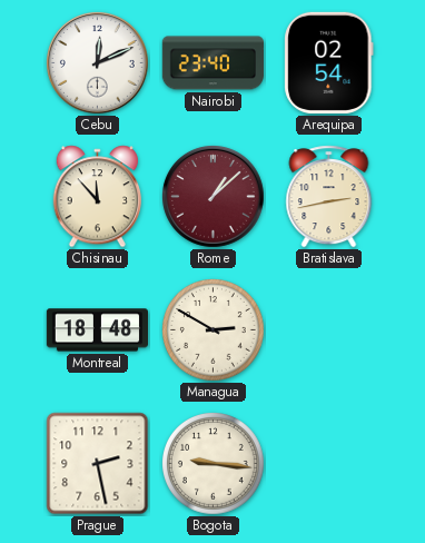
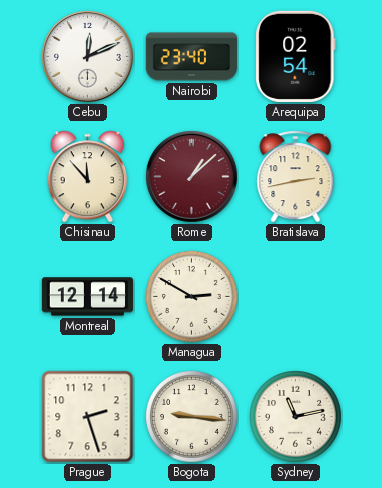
Montreal: 18:48 -> 12:14
Prague: 2:28 -> 2:27
Sydney: none -> 11:13
